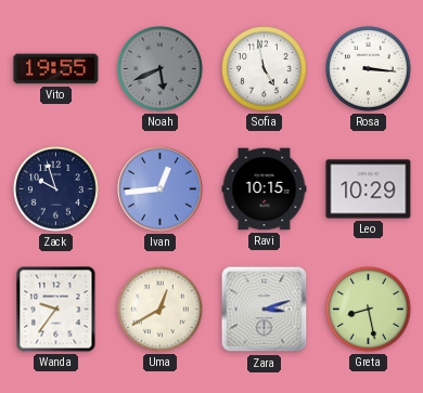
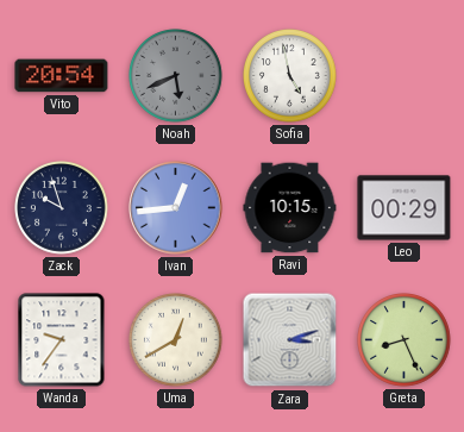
Vito: 19:55 -> 20:54
Rosa: 3:16 -> none
Leo: 10:29 -> 00:29
Greta: 8:28 -> 8:26
